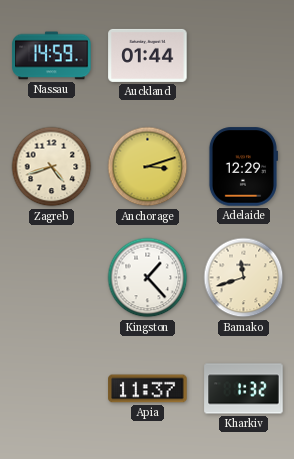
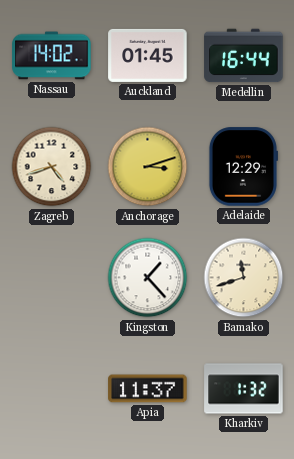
Nassau: 14:59 -> 14:02
Auckland: 01:44 -> 01:45
Medellin: none -> 16:44
